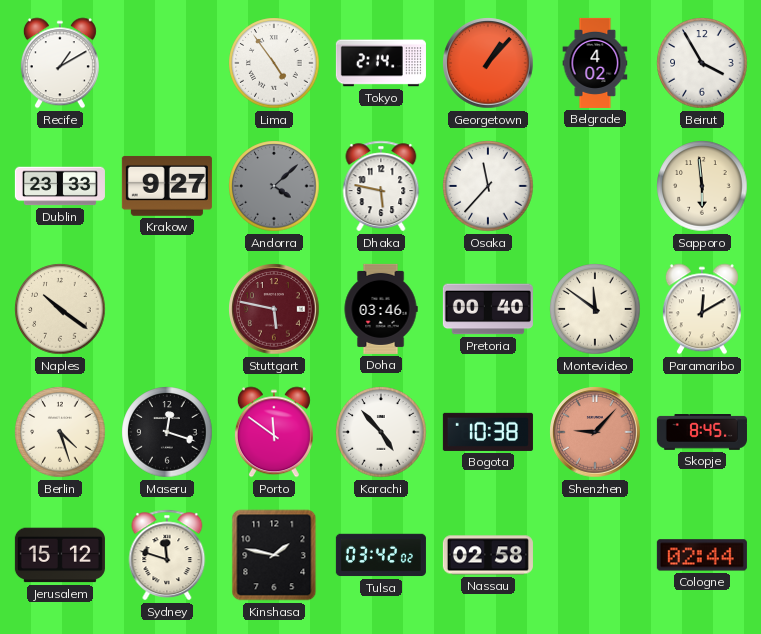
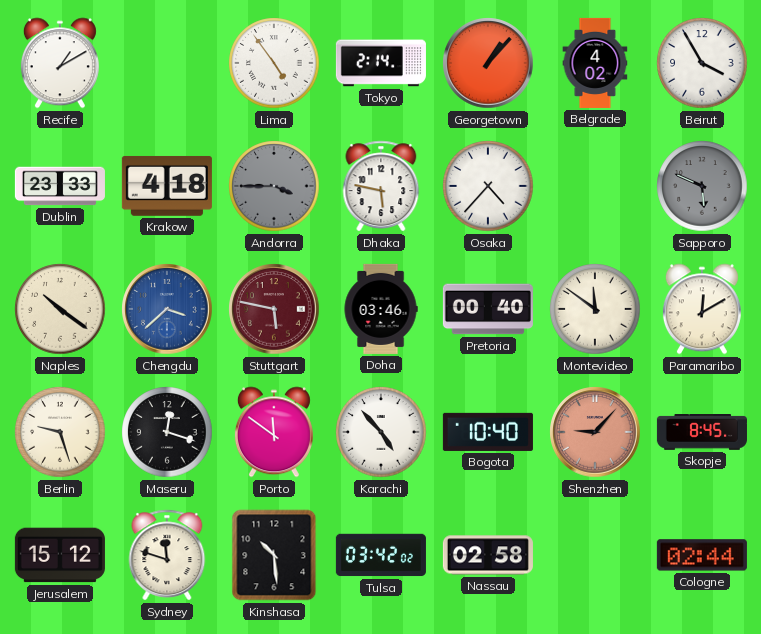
Krakow: 9:27 -> 4:18
Andorra: 4:08 -> 3:45
Osaka: 11:37 -> 4:37
Sapporo: 5:59 -> 5:49
Sapporo dial: cream -> grey
Chengdu: none -> 3:38
Berlin: 4:27 -> 9:27
Bogota: 10:38 -> 10:40
Kinshasa: 1:47 -> 10:29
